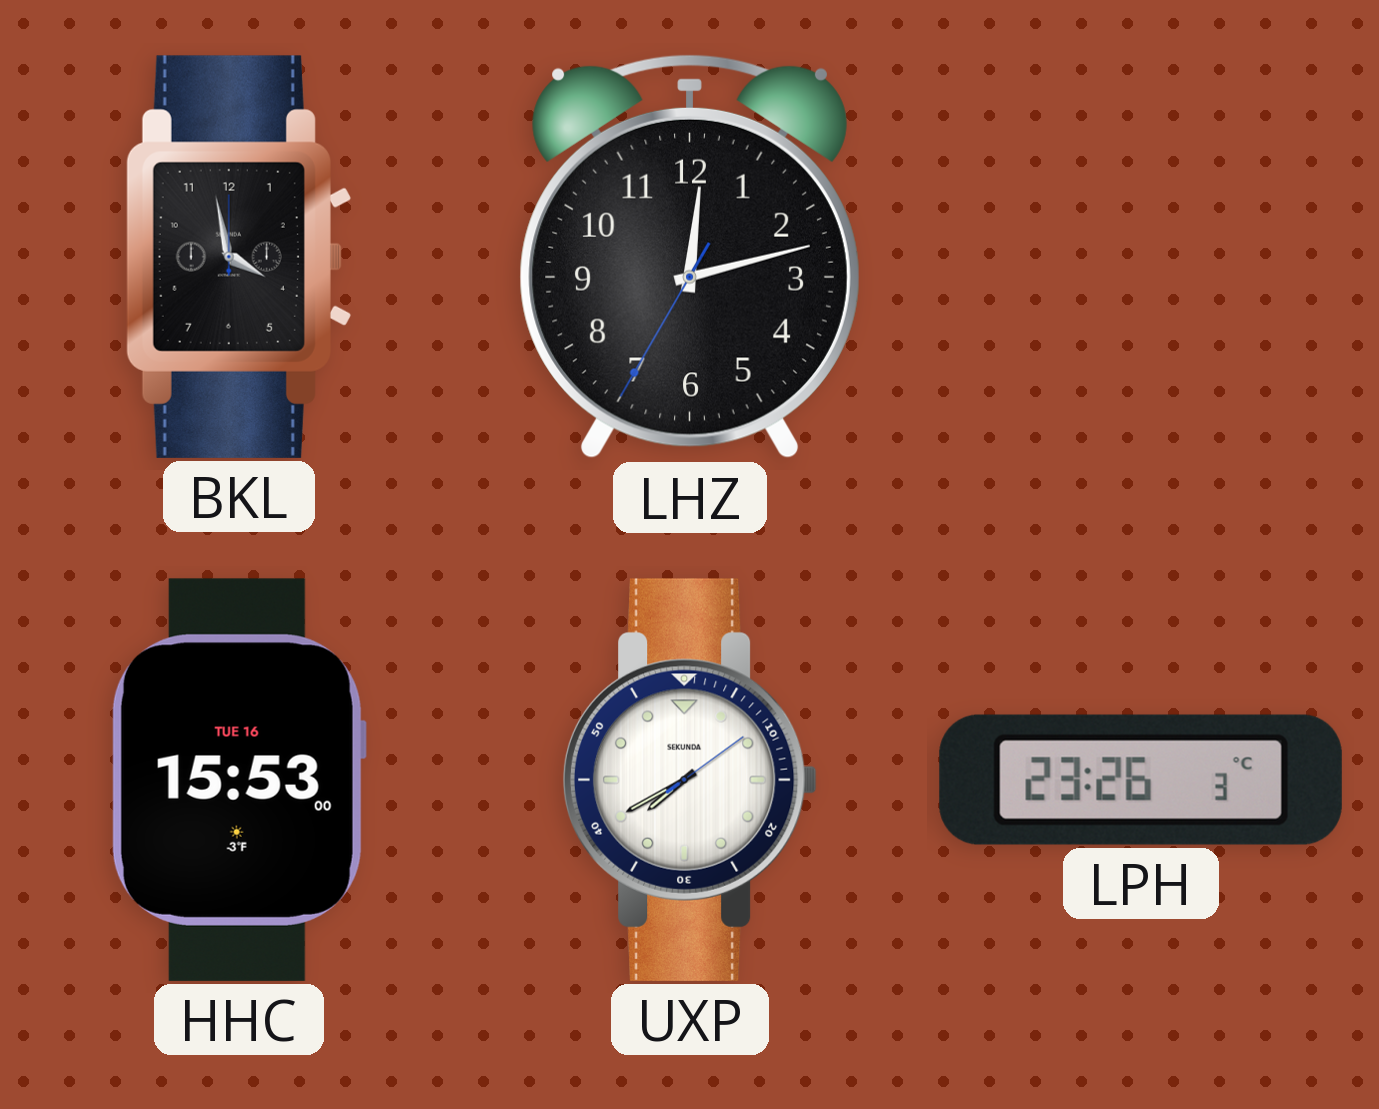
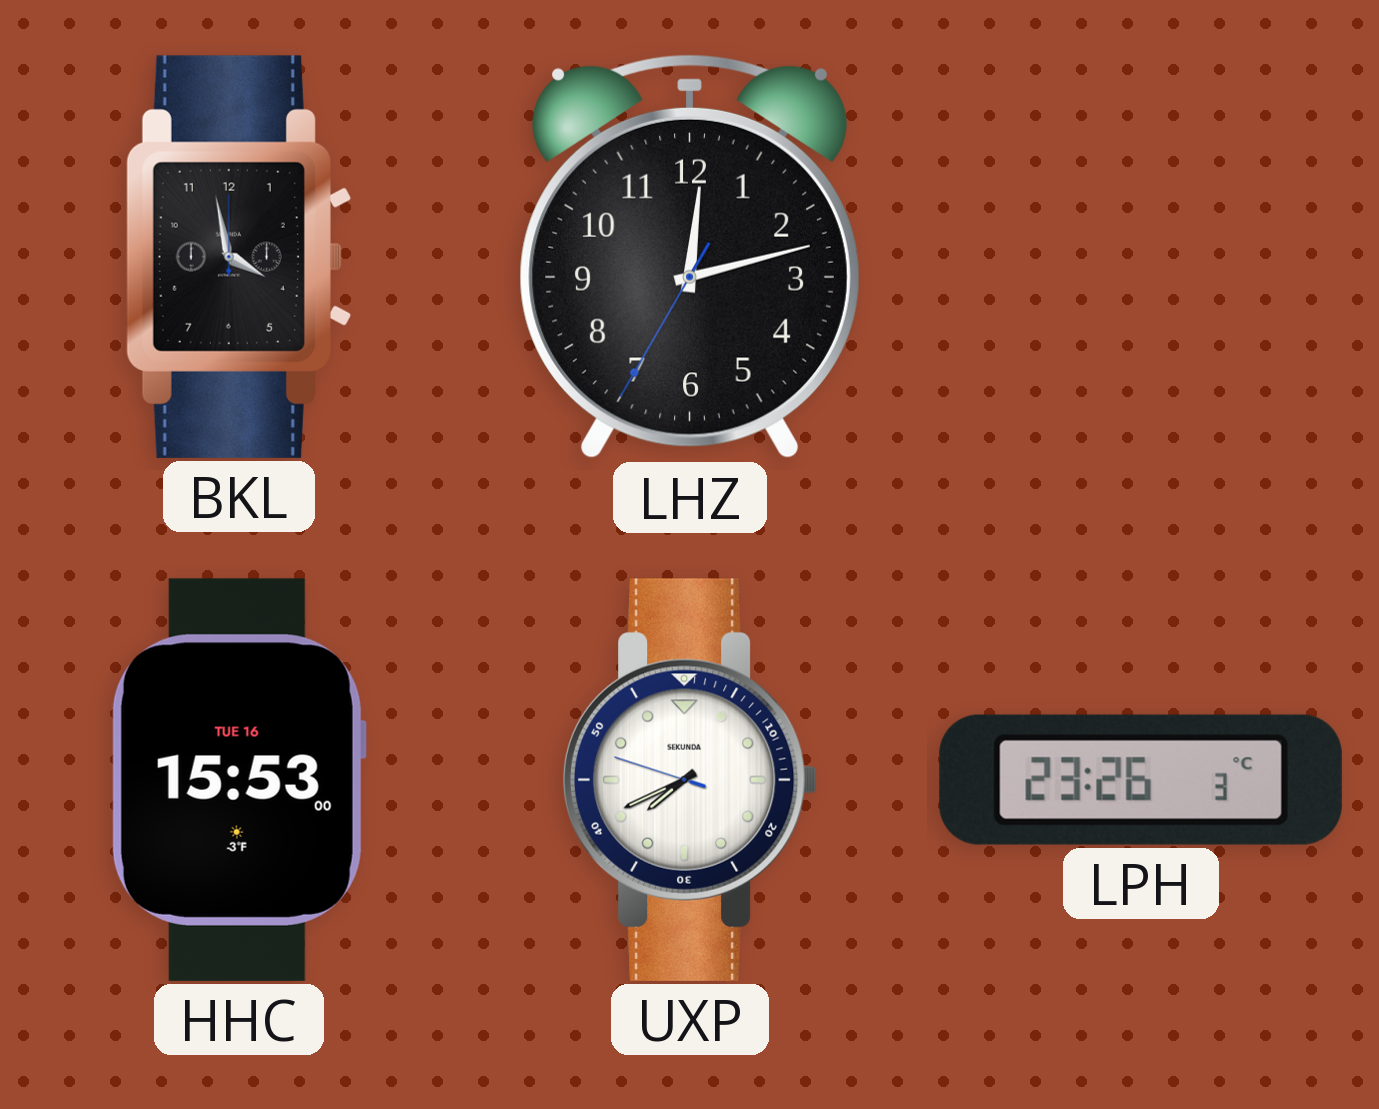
UXP: 7:40:09 -> 7:40:48
